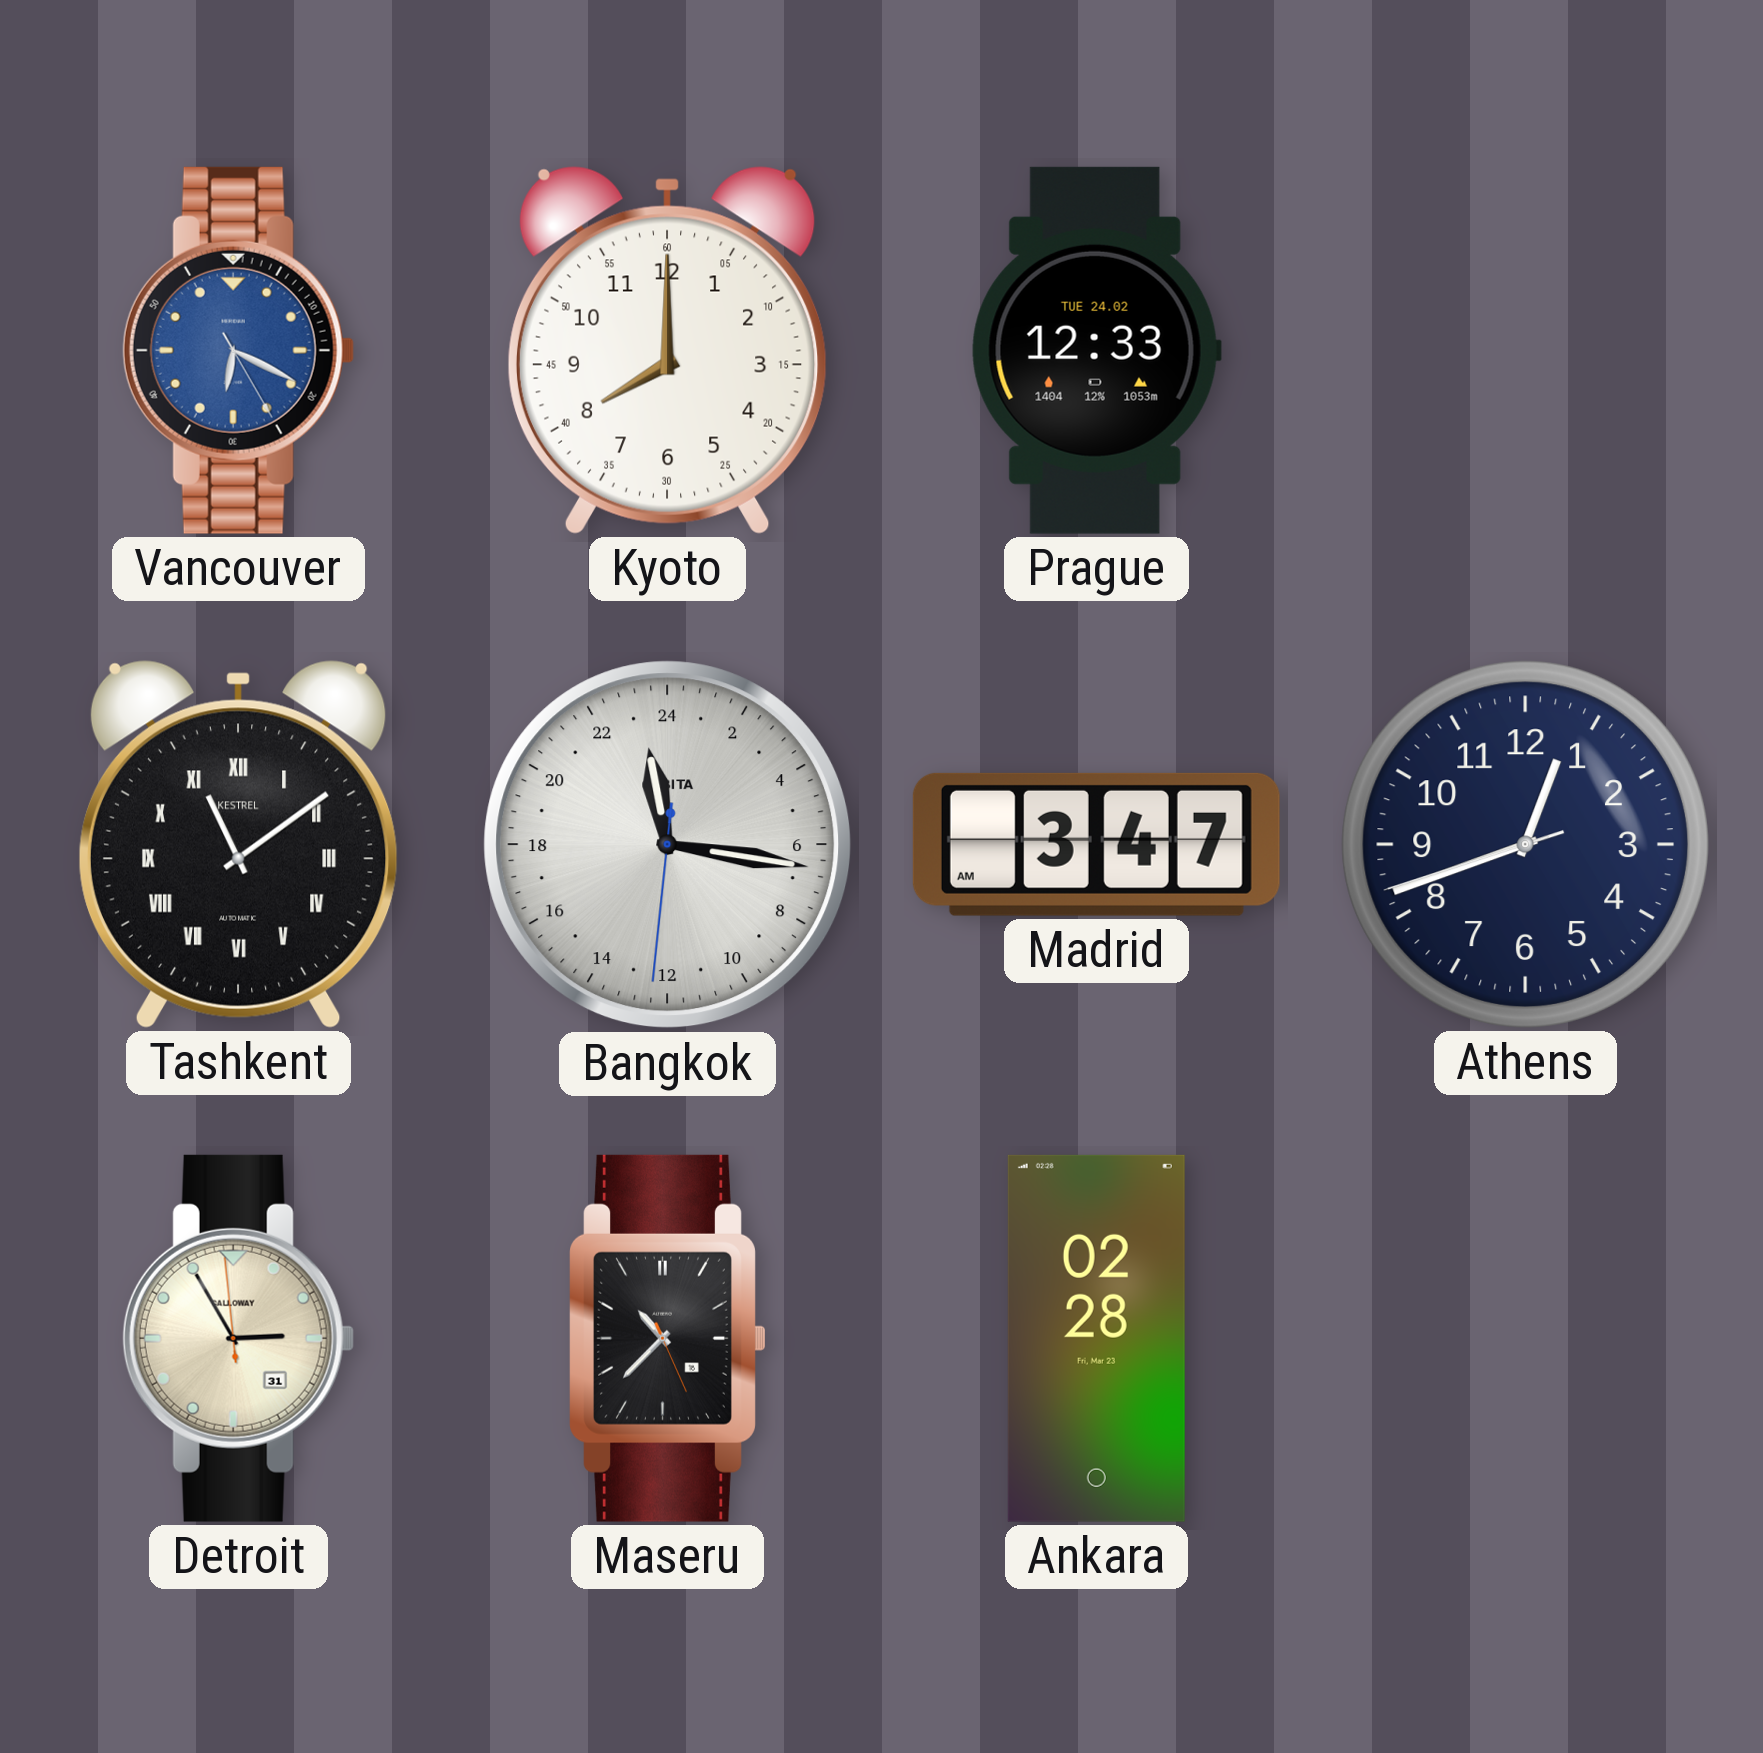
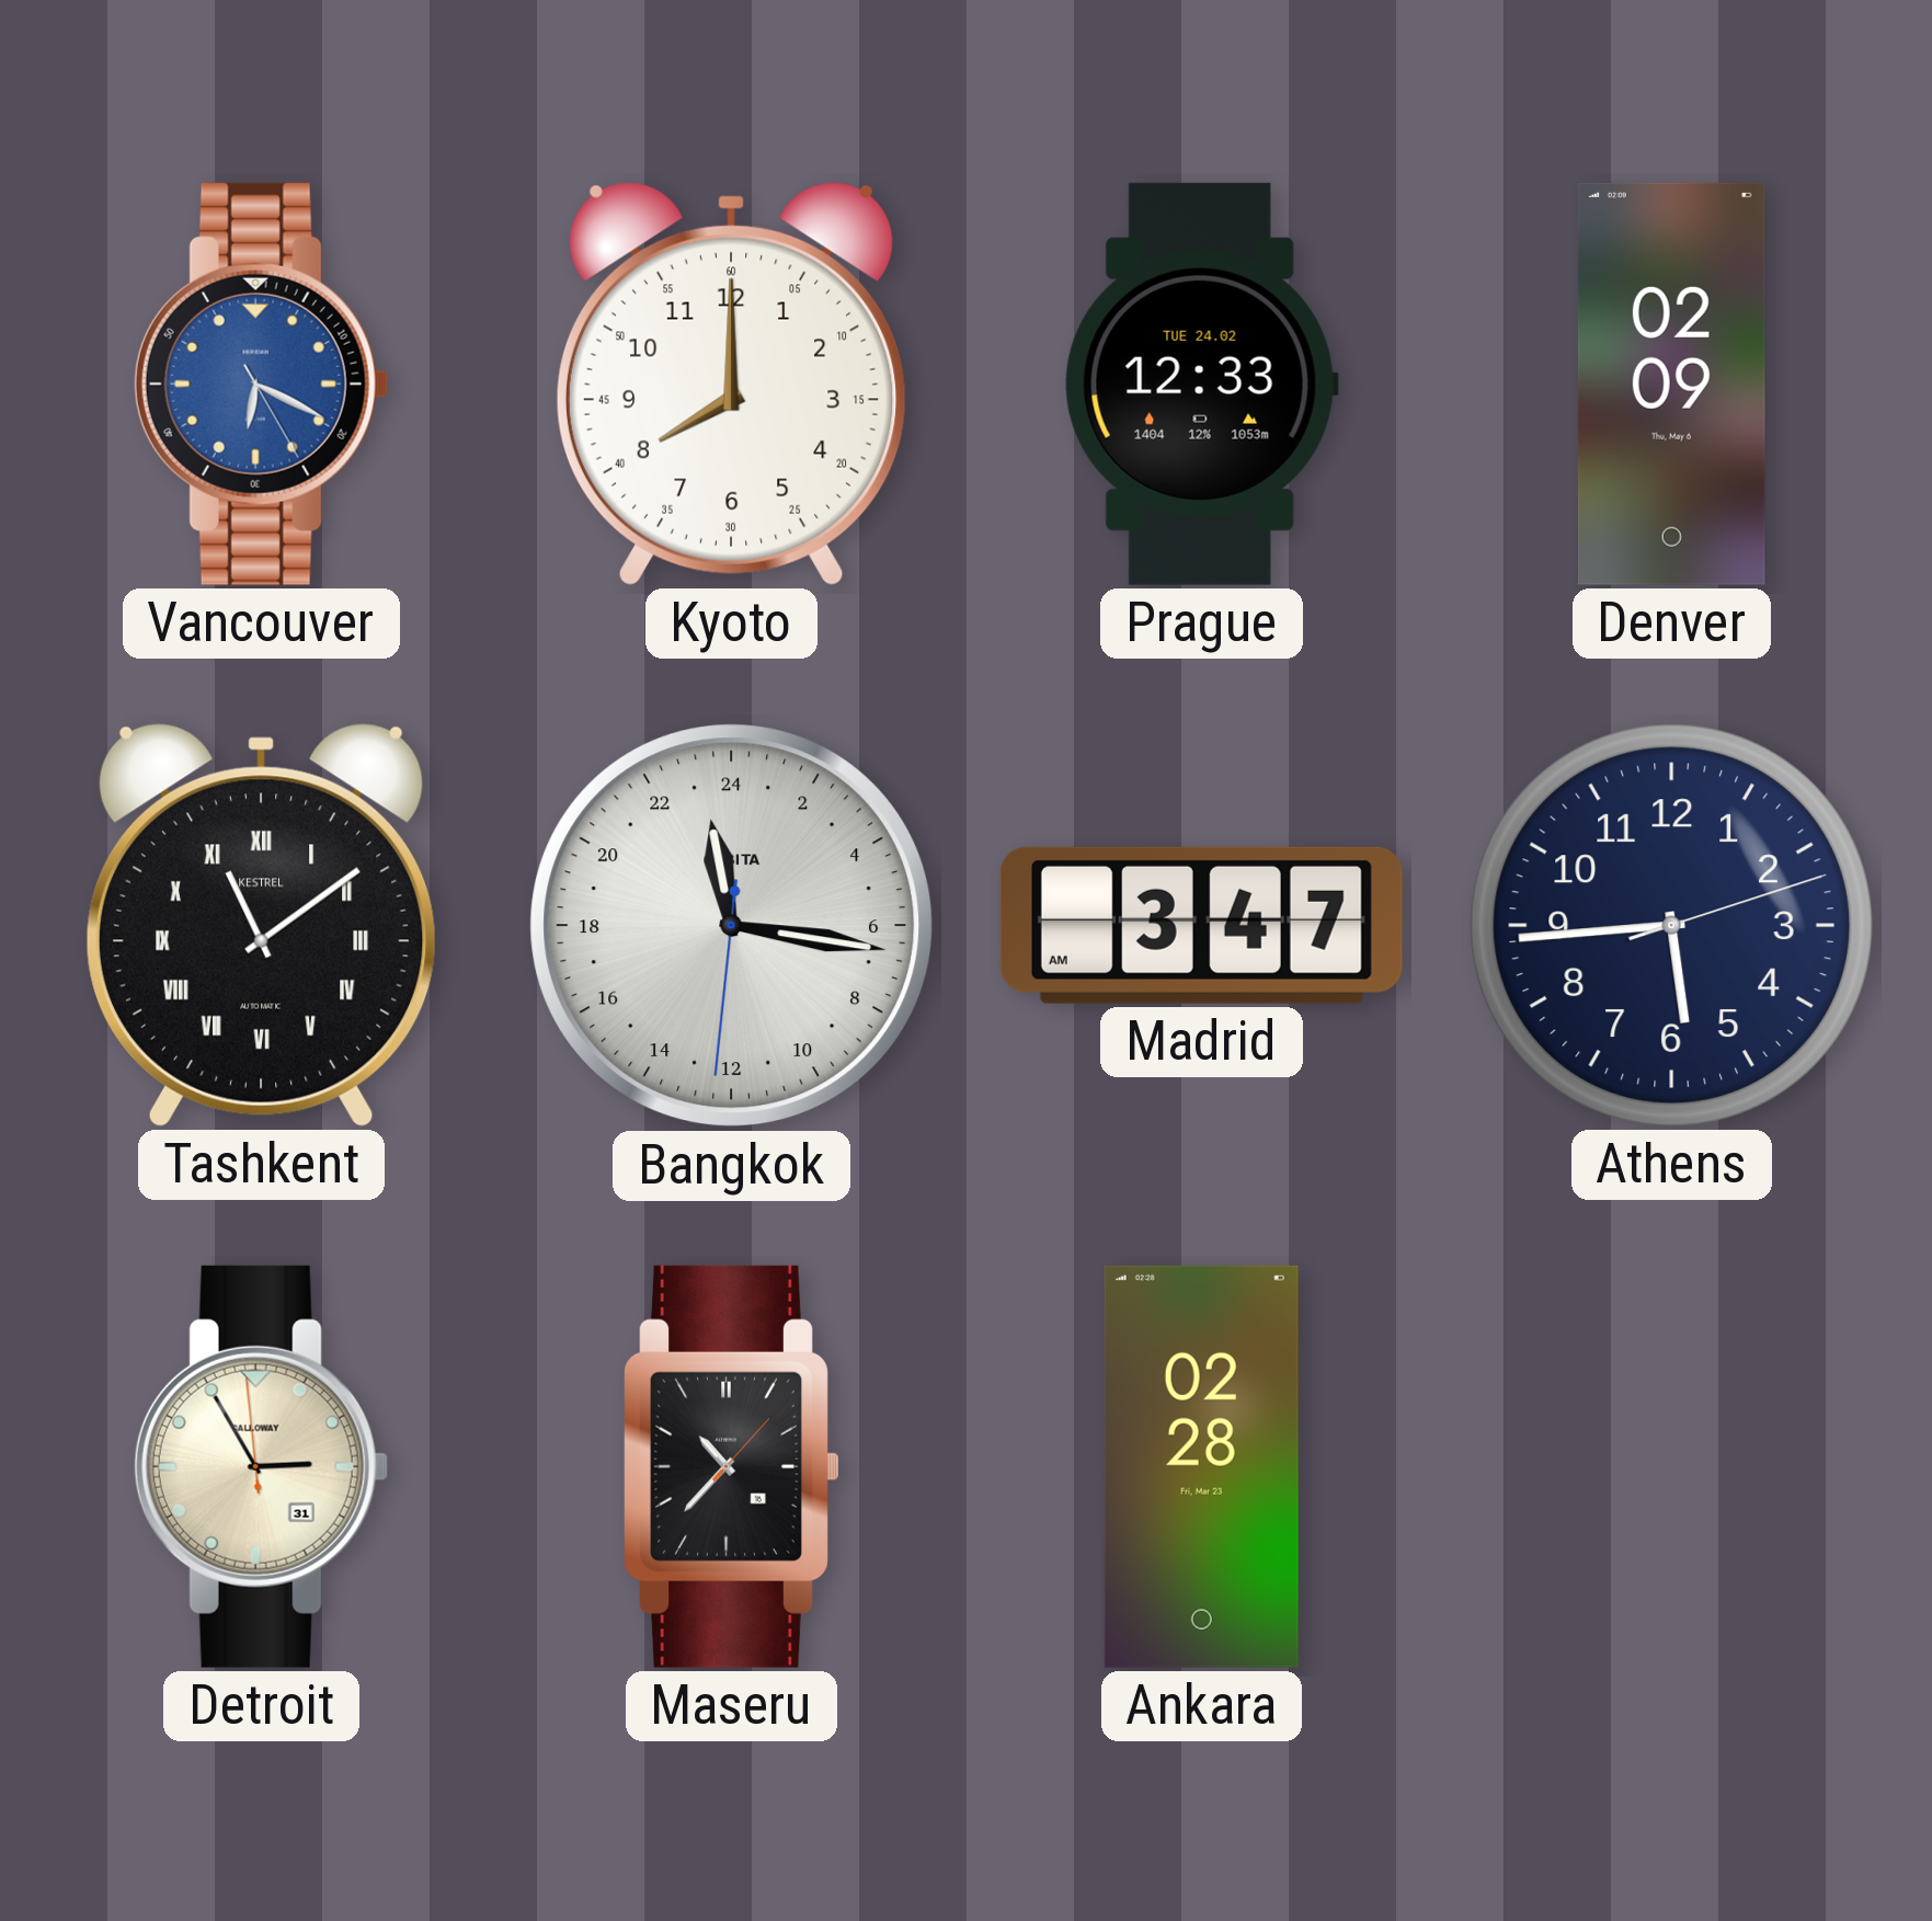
Denver: none -> 02:09
Athens: 12:41 -> 5:44
Maseru: 10:37:26 -> 10:37:07
